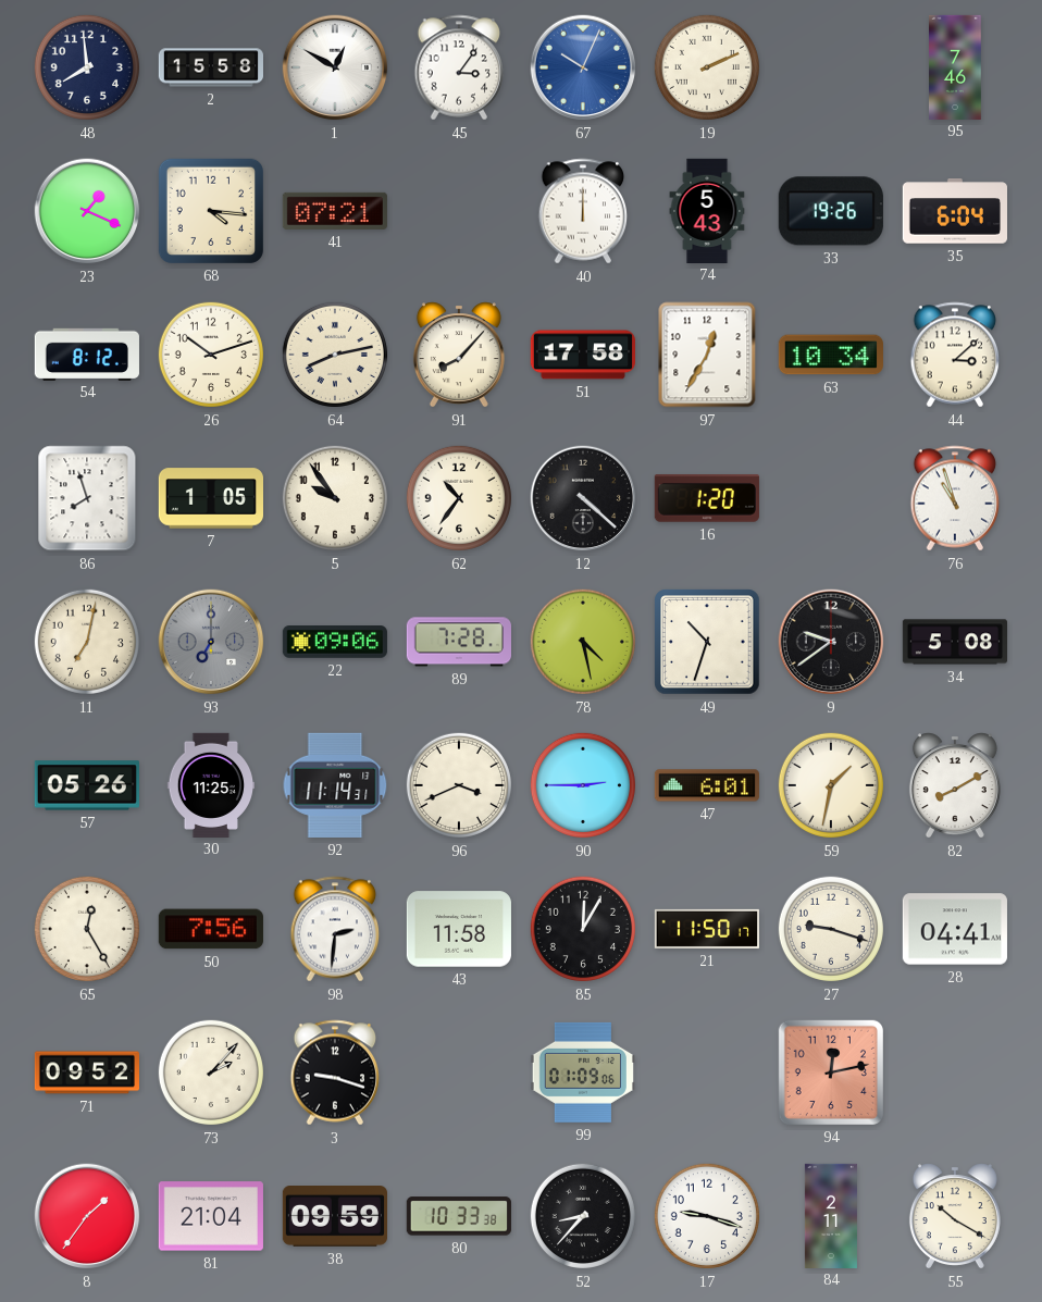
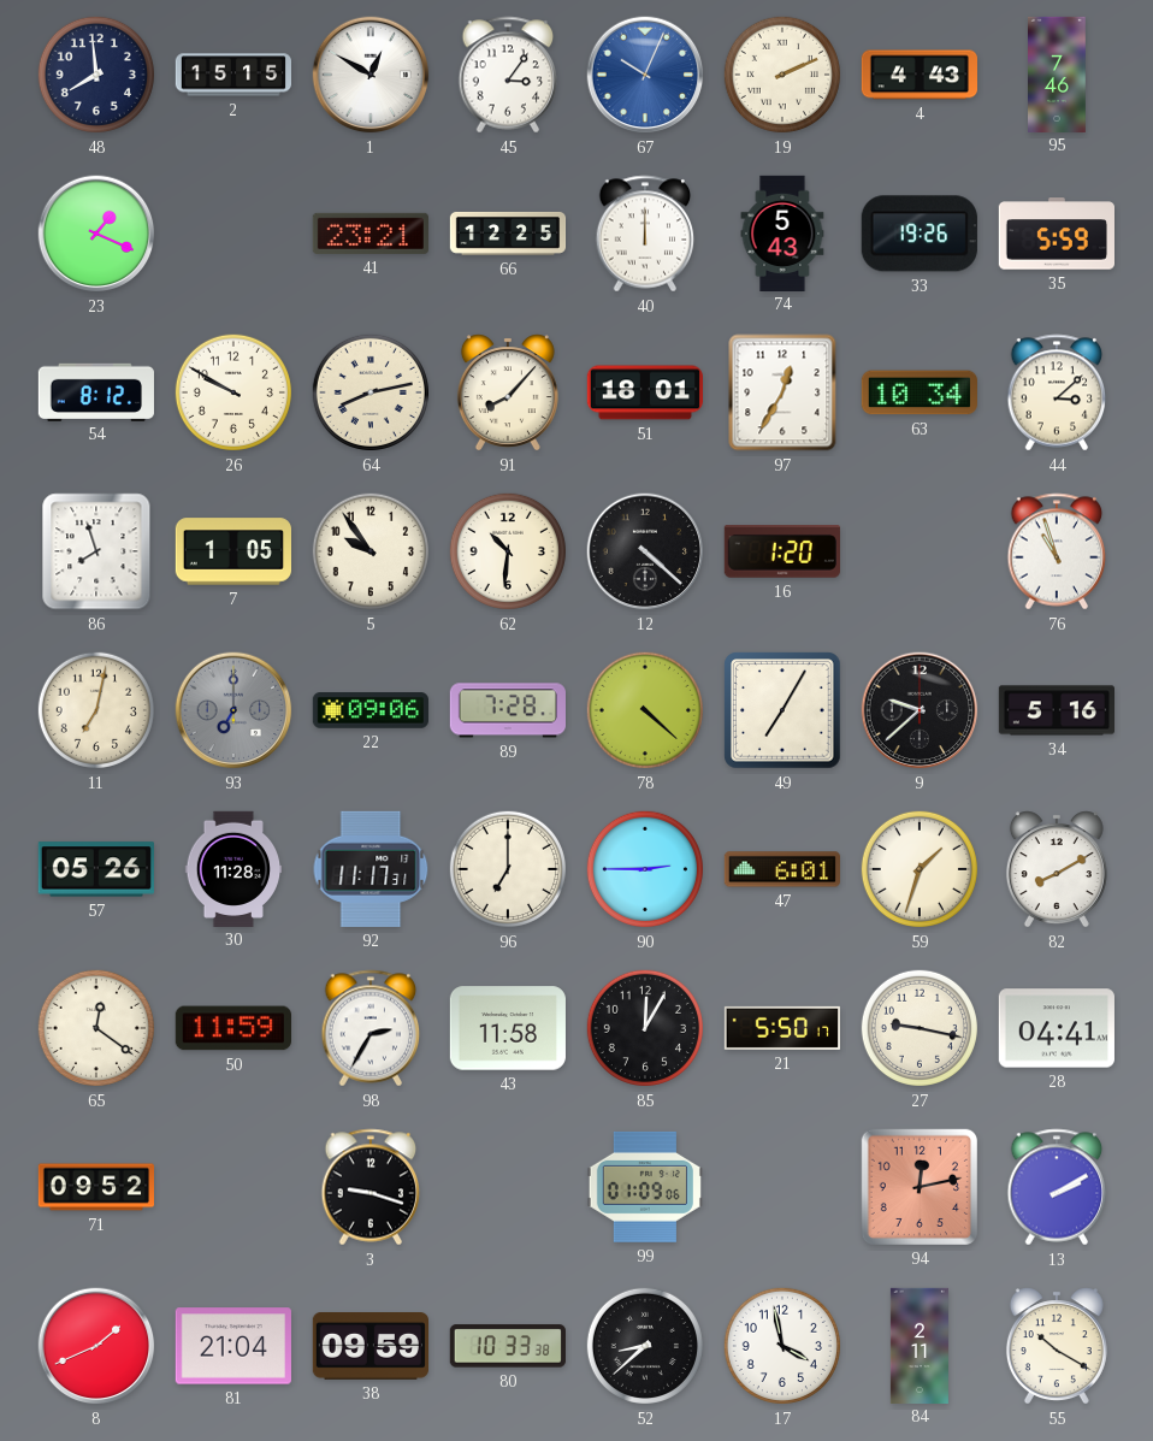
2: 15:58 -> 15:15
4: none -> 4:43
68: 4:16 -> none
41: 07:21 -> 23:21
66: none -> 12:25
35: 6:04 -> 5:59
26: 10:12 -> 9:50
51: 17:58 -> 18:01
62: 10:36 -> 10:31
78: 4:28 -> 4:22
49: 10:33 -> 7:05
9: 9:39 -> 9:38
34: 5:08 -> 5:16
30: 11:25 -> 11:28
92: 11:14 -> 11:17
96: 3:41 -> 7:00
59: 1:32 -> 1:33
65: 12:25 -> 12:21
50: 7:56 -> 11:59
98: 2:31 -> 2:35
21: 11:50 -> 5:50
27: 9:18 -> 9:17
73: 2:07 -> none
13: none -> 2:10
8: 1:36 -> 1:41
52: 8:37 -> 8:38
17: 9:18 -> 3:58
